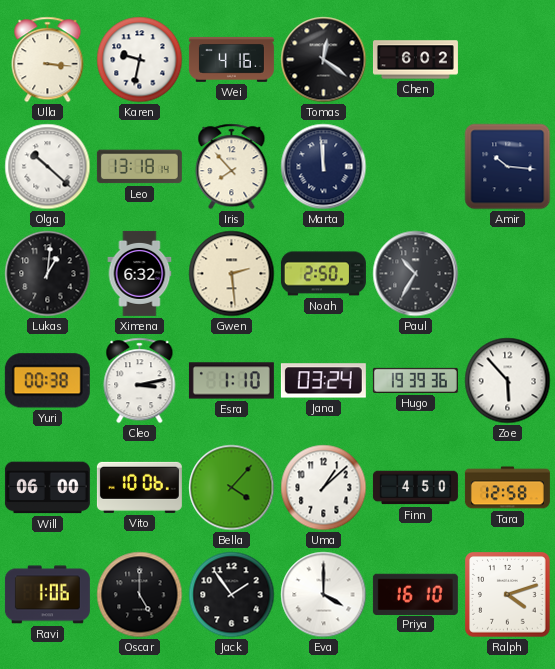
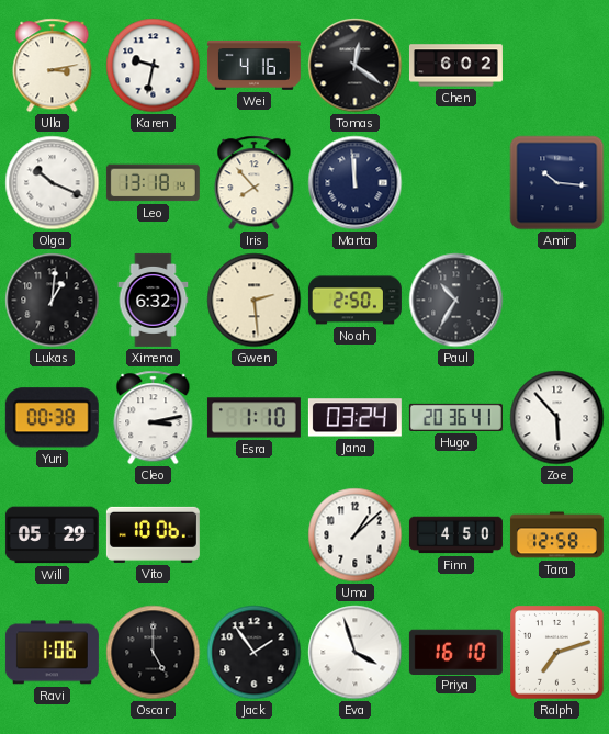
Ulla: 3:16 -> 3:13
Olga: 10:22 -> 10:19
Hugo: 19:39 -> 20:36
Will: 06:00 -> 05:29
Bella: 4:07 -> none
Eva: 4:00 -> 3:57
Ralph: 4:12 -> 7:12
